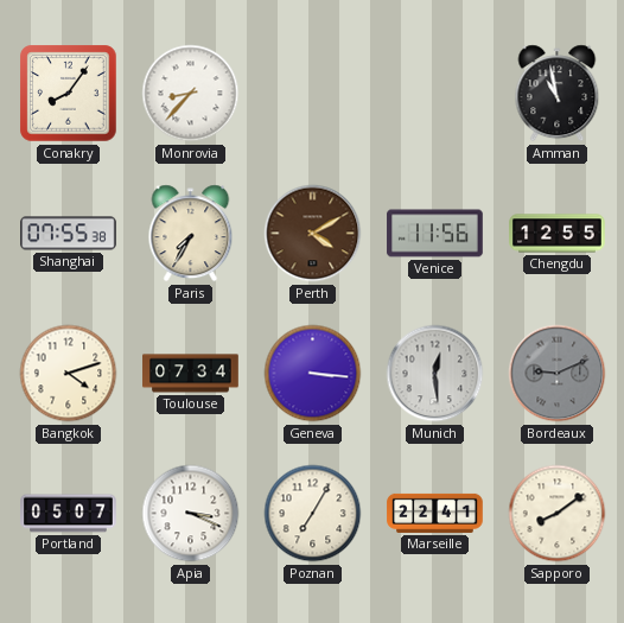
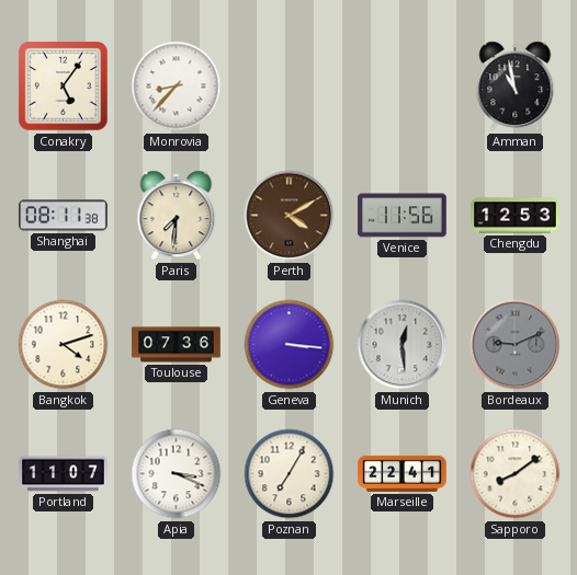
Conakry: 8:06 -> 5:06
Shanghai: 07:55 -> 08:11
Paris: 7:35 -> 7:31
Chengdu: 12:55 -> 12:53
Toulouse: 07:34 -> 07:36
Portland: 05:07 -> 11:07
